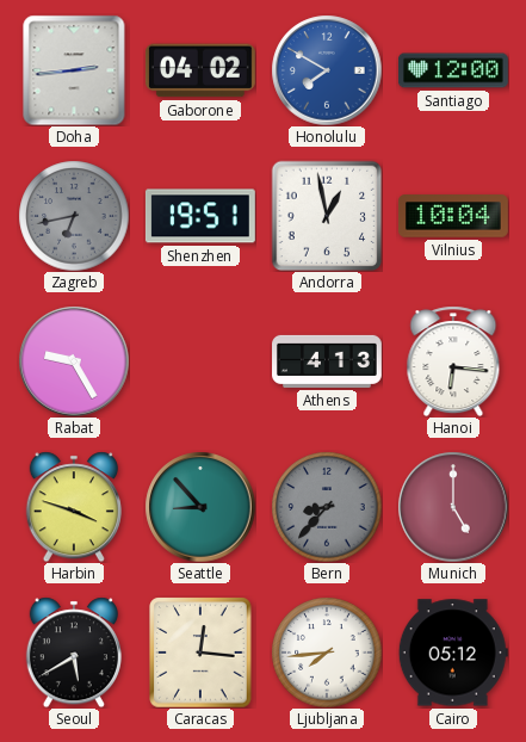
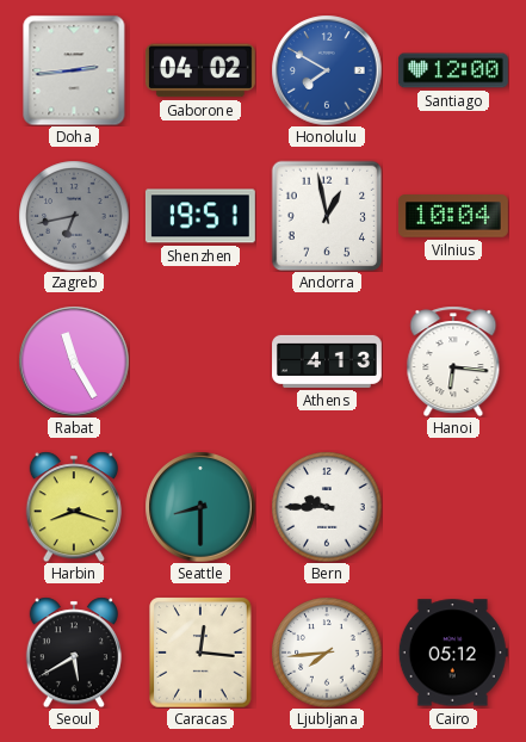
Rabat: 9:25 -> 11:25
Harbin: 3:48 -> 8:18
Seattle: 8:53 -> 8:30
Bern: 8:37 -> 9:45
Bern dial: grey -> white
Munich: 5:00 -> none
